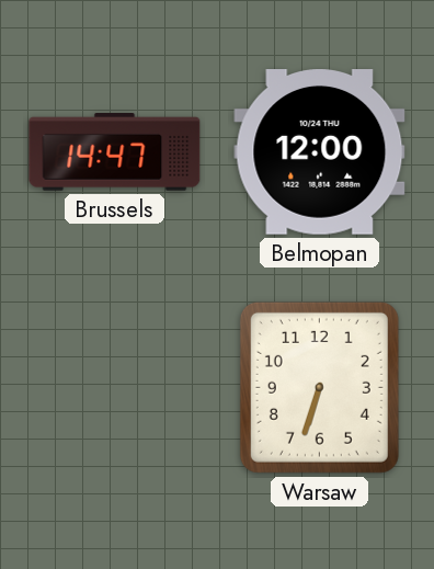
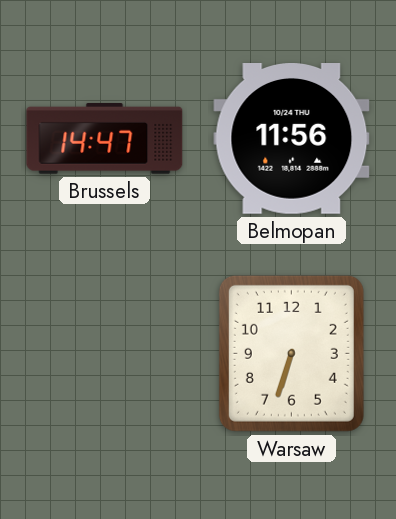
Belmopan: 12:00 -> 11:56
